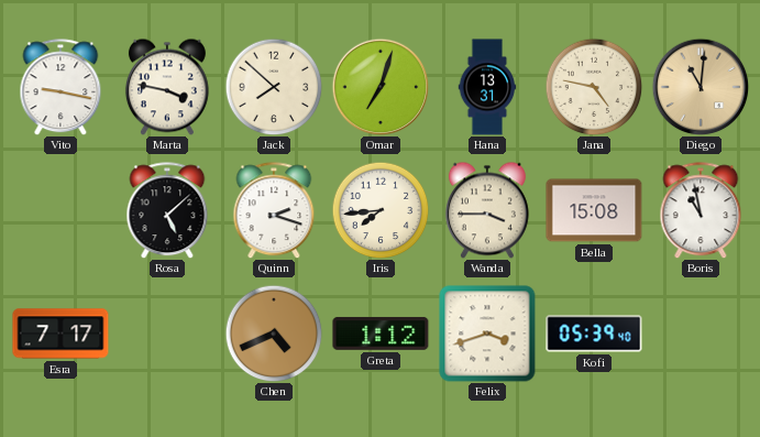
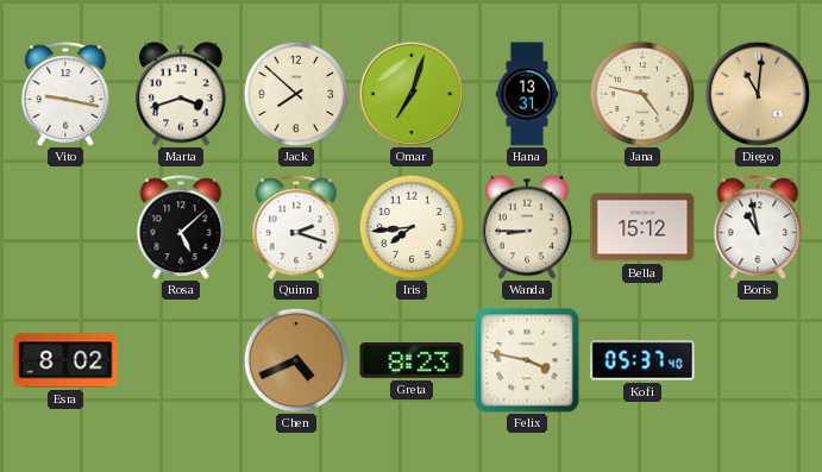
Marta: 3:47 -> 3:42
Wanda: 3:45 -> 8:45
Bella: 15:08 -> 15:12
Esra: 7:17 -> 8:02
Greta: 1:12 -> 8:23
Felix: 3:42 -> 3:47
Kofi: 05:39 -> 05:37
